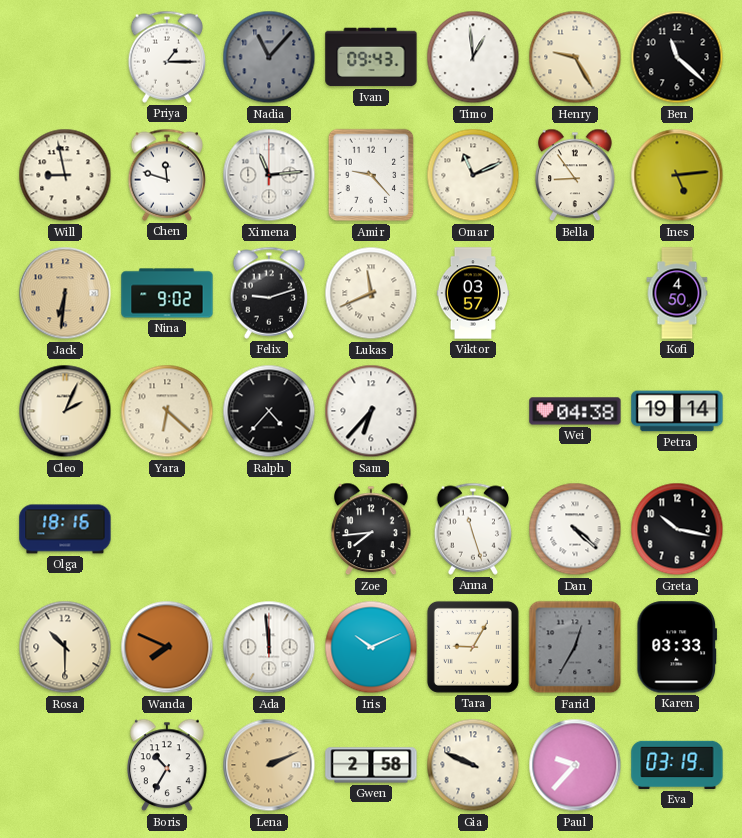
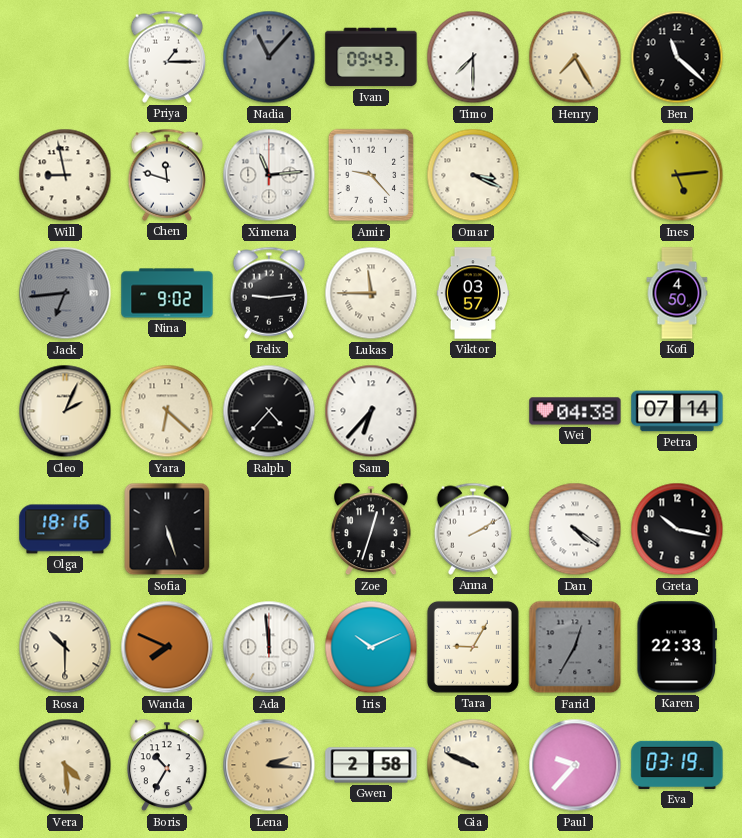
Timo: 12:59 -> 7:30
Henry: 9:25 -> 7:25
Omar: 11:11 -> 3:19
Bella: 8:54 -> none
Jack: 6:31 -> 6:44
Jack dial: champagne -> grey
Felix: 9:12 -> 9:14
Lukas: 11:41 -> 11:45
Petra: 19:14 -> 07:14
Sofia: none -> 5:27
Zoe: 7:44 -> 12:33
Anna: 11:27 -> 2:10
Dan: 4:22 -> 4:21
Karen: 03:33 -> 22:33
Vera: none -> 4:29
Lena: 2:11 -> 2:16
